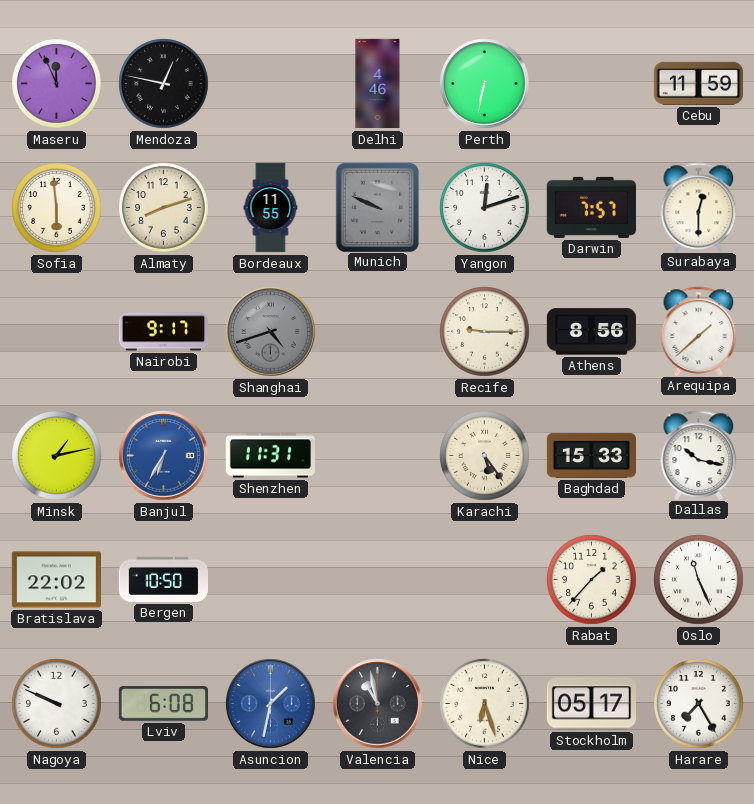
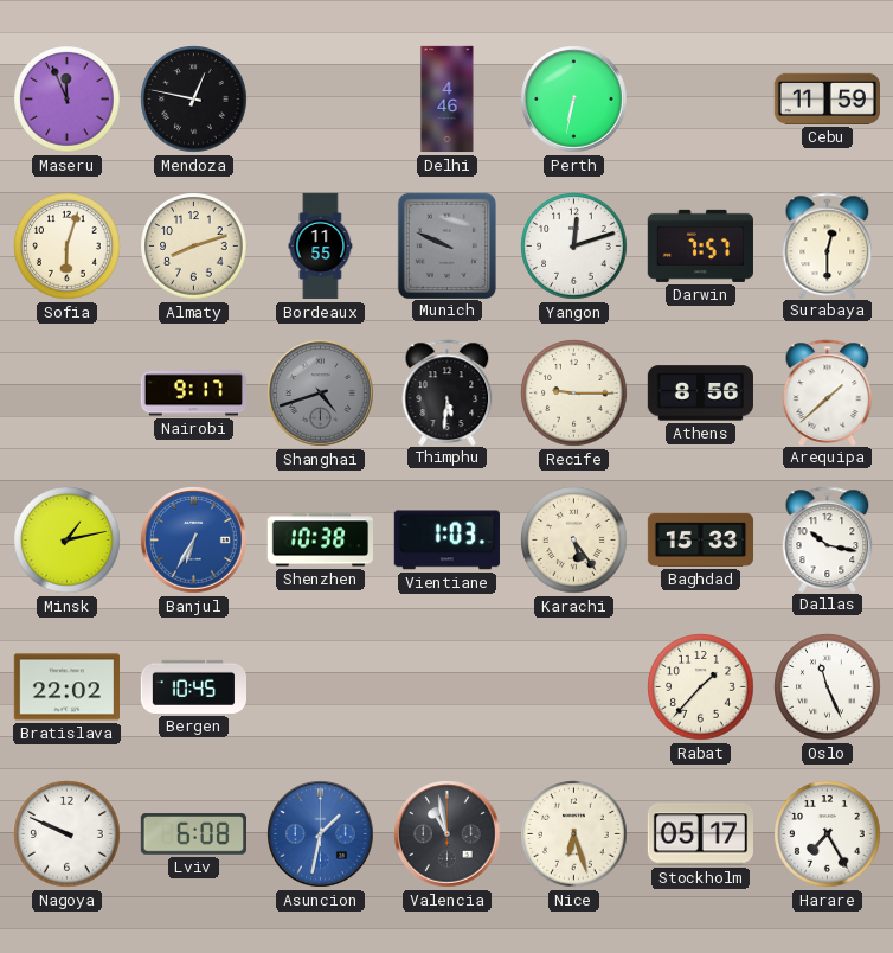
Sofia: 5:59 -> 6:03
Thimphu: none -> 5:31
Shenzhen: 11:31 -> 10:38
Vientiane: none -> 1:03
Bergen: 10:50 -> 10:45
